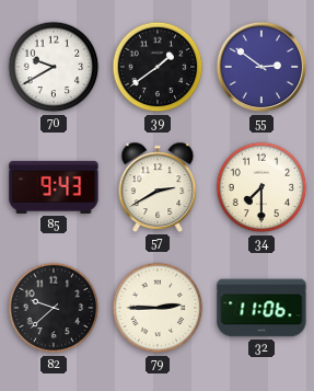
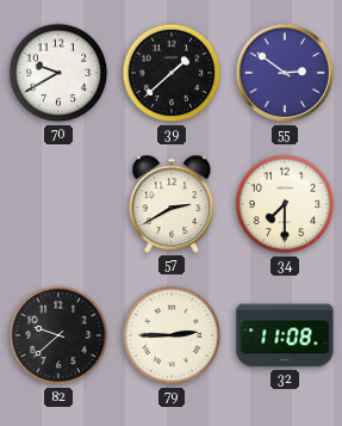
39: 1:39 -> 1:38
85: 9:43 -> none
32: 11:06 -> 11:08
